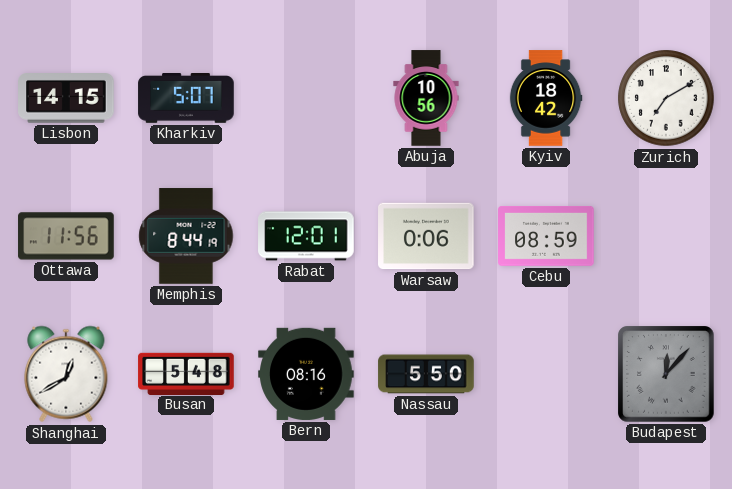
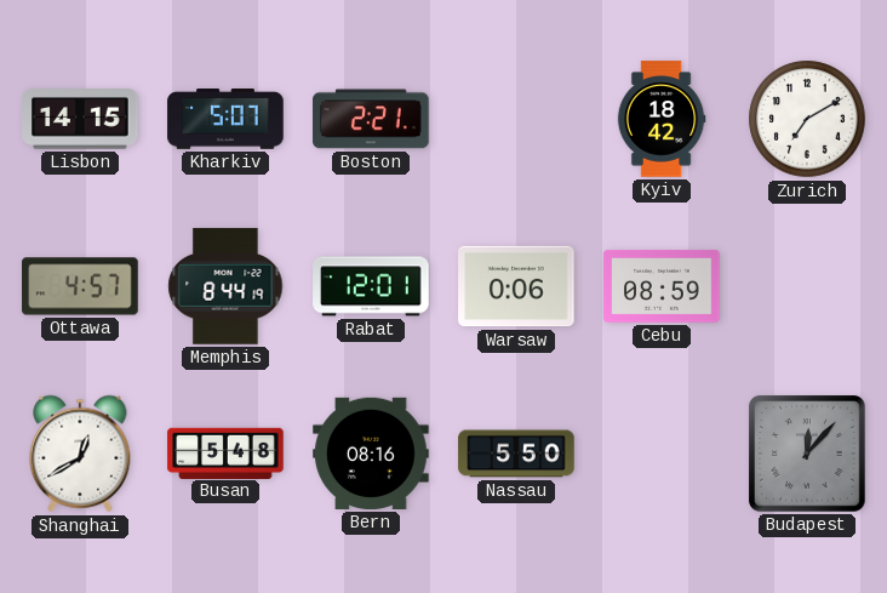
Boston: none -> 2:21
Abuja: 10:56 -> none
Ottawa: 11:56 -> 4:57
